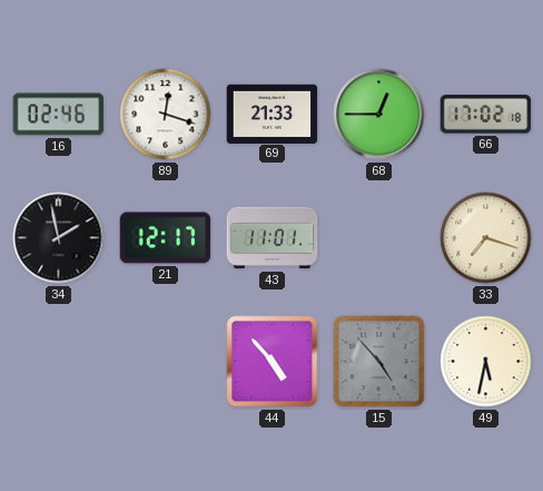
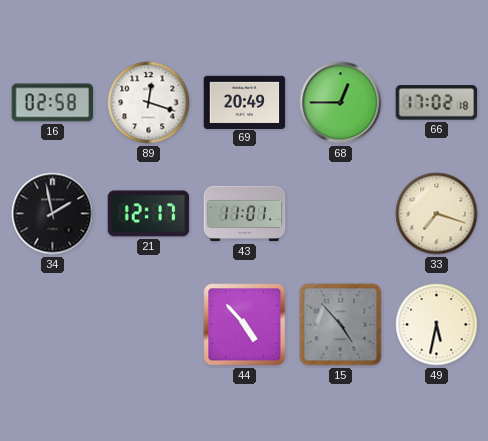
16: 02:46 -> 02:58
69: 21:33 -> 20:49
